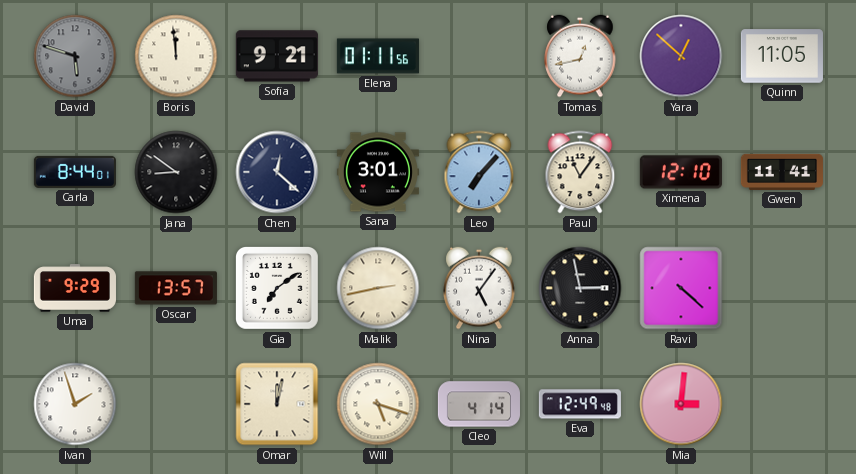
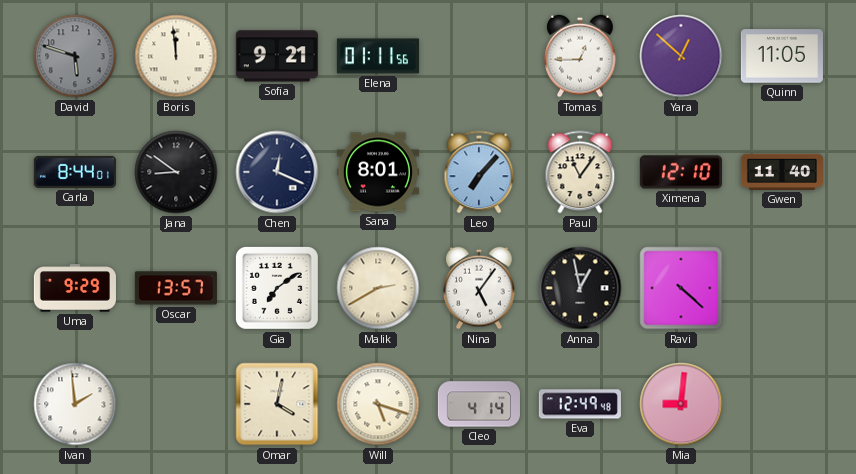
Tomas: 12:43 -> 12:45
Chen: 12:22 -> 12:19
Sana: 3:01 -> 8:01
Gwen: 11:41 -> 11:40
Malik: 2:43 -> 2:40
Anna: 2:58 -> 12:58
Ivan: 1:57 -> 1:59
Omar: 12:02 -> 4:02
Mia: 3:01 -> 9:01
